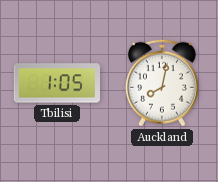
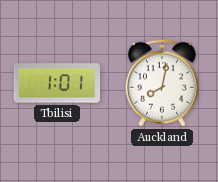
Tbilisi: 1:05 -> 1:01
